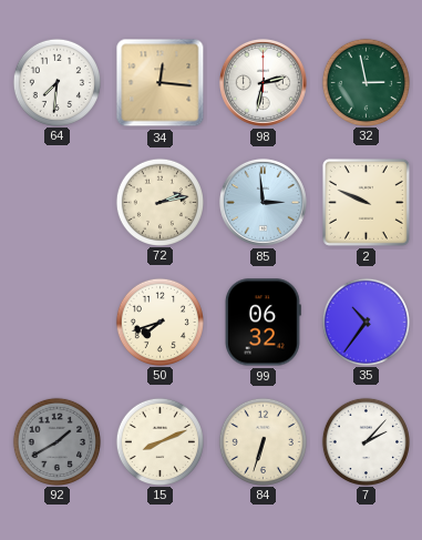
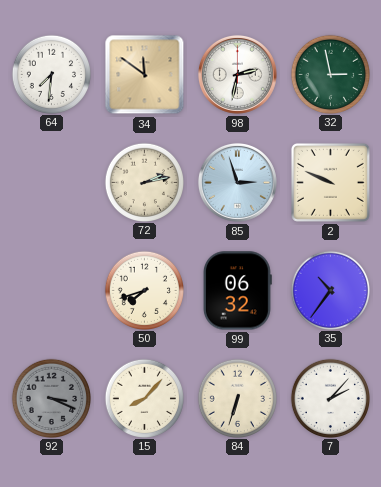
34: 12:16 -> 11:51
85: 2:59 -> 2:57
92: 1:40 -> 3:19
15: 8:11 -> 8:07
